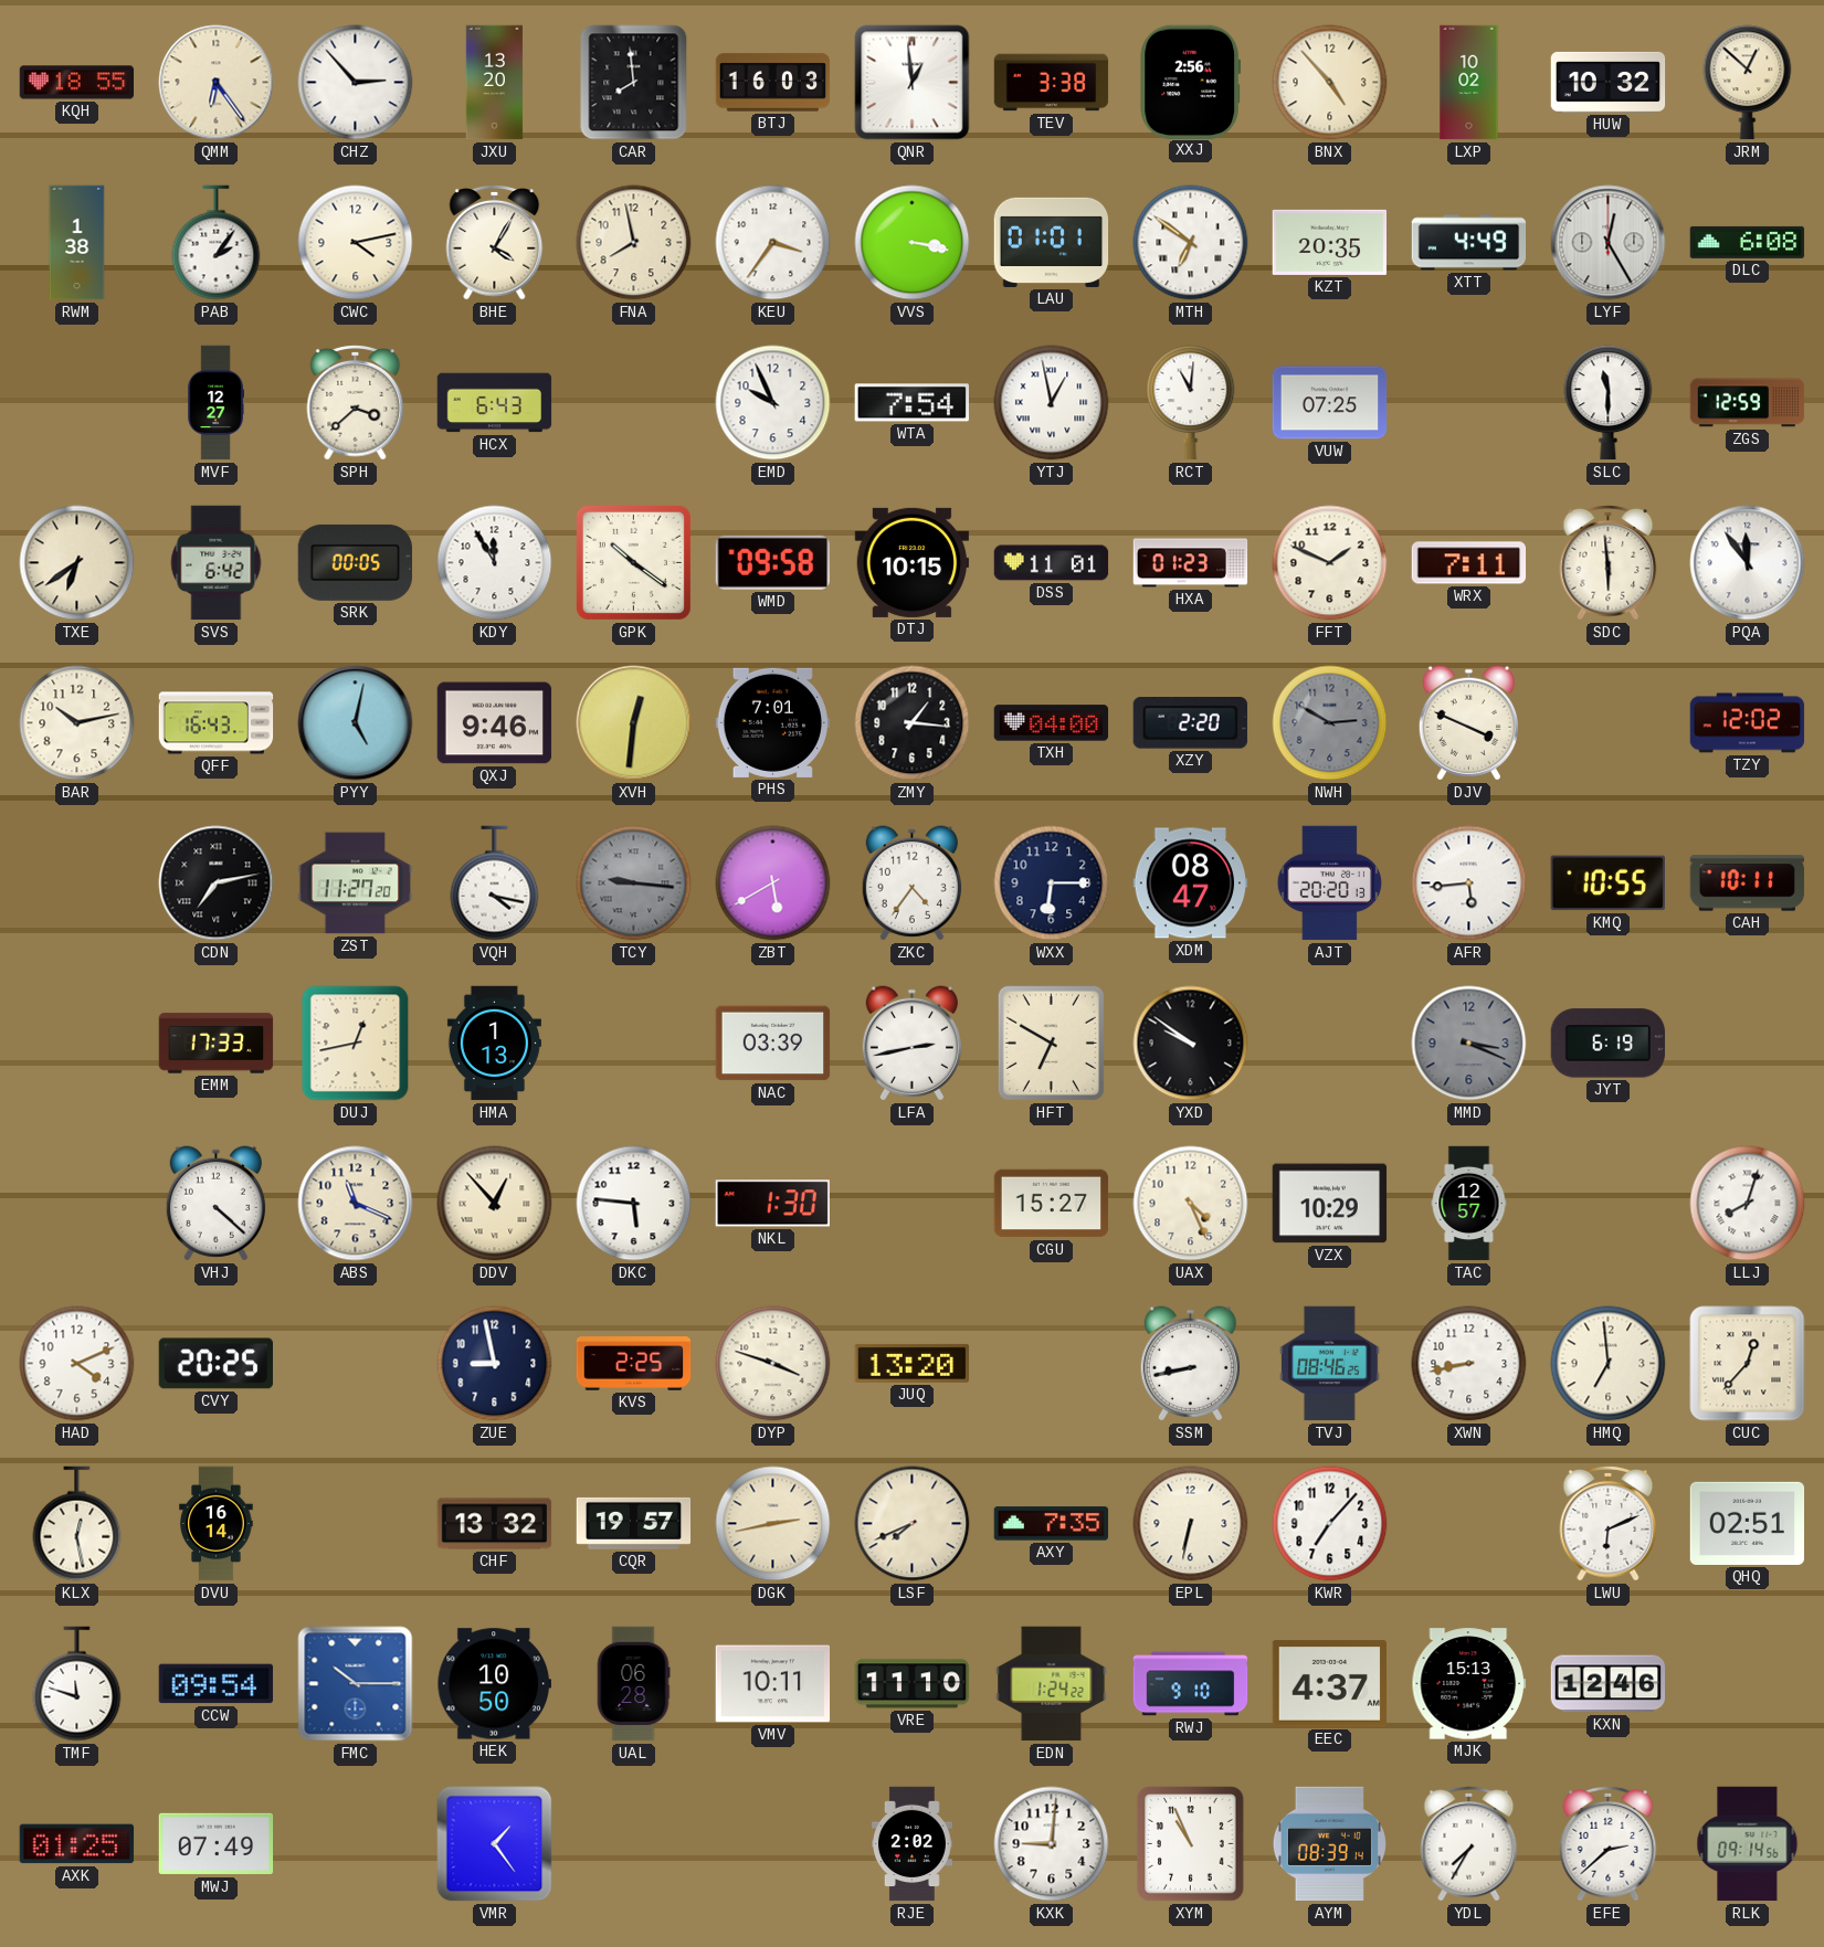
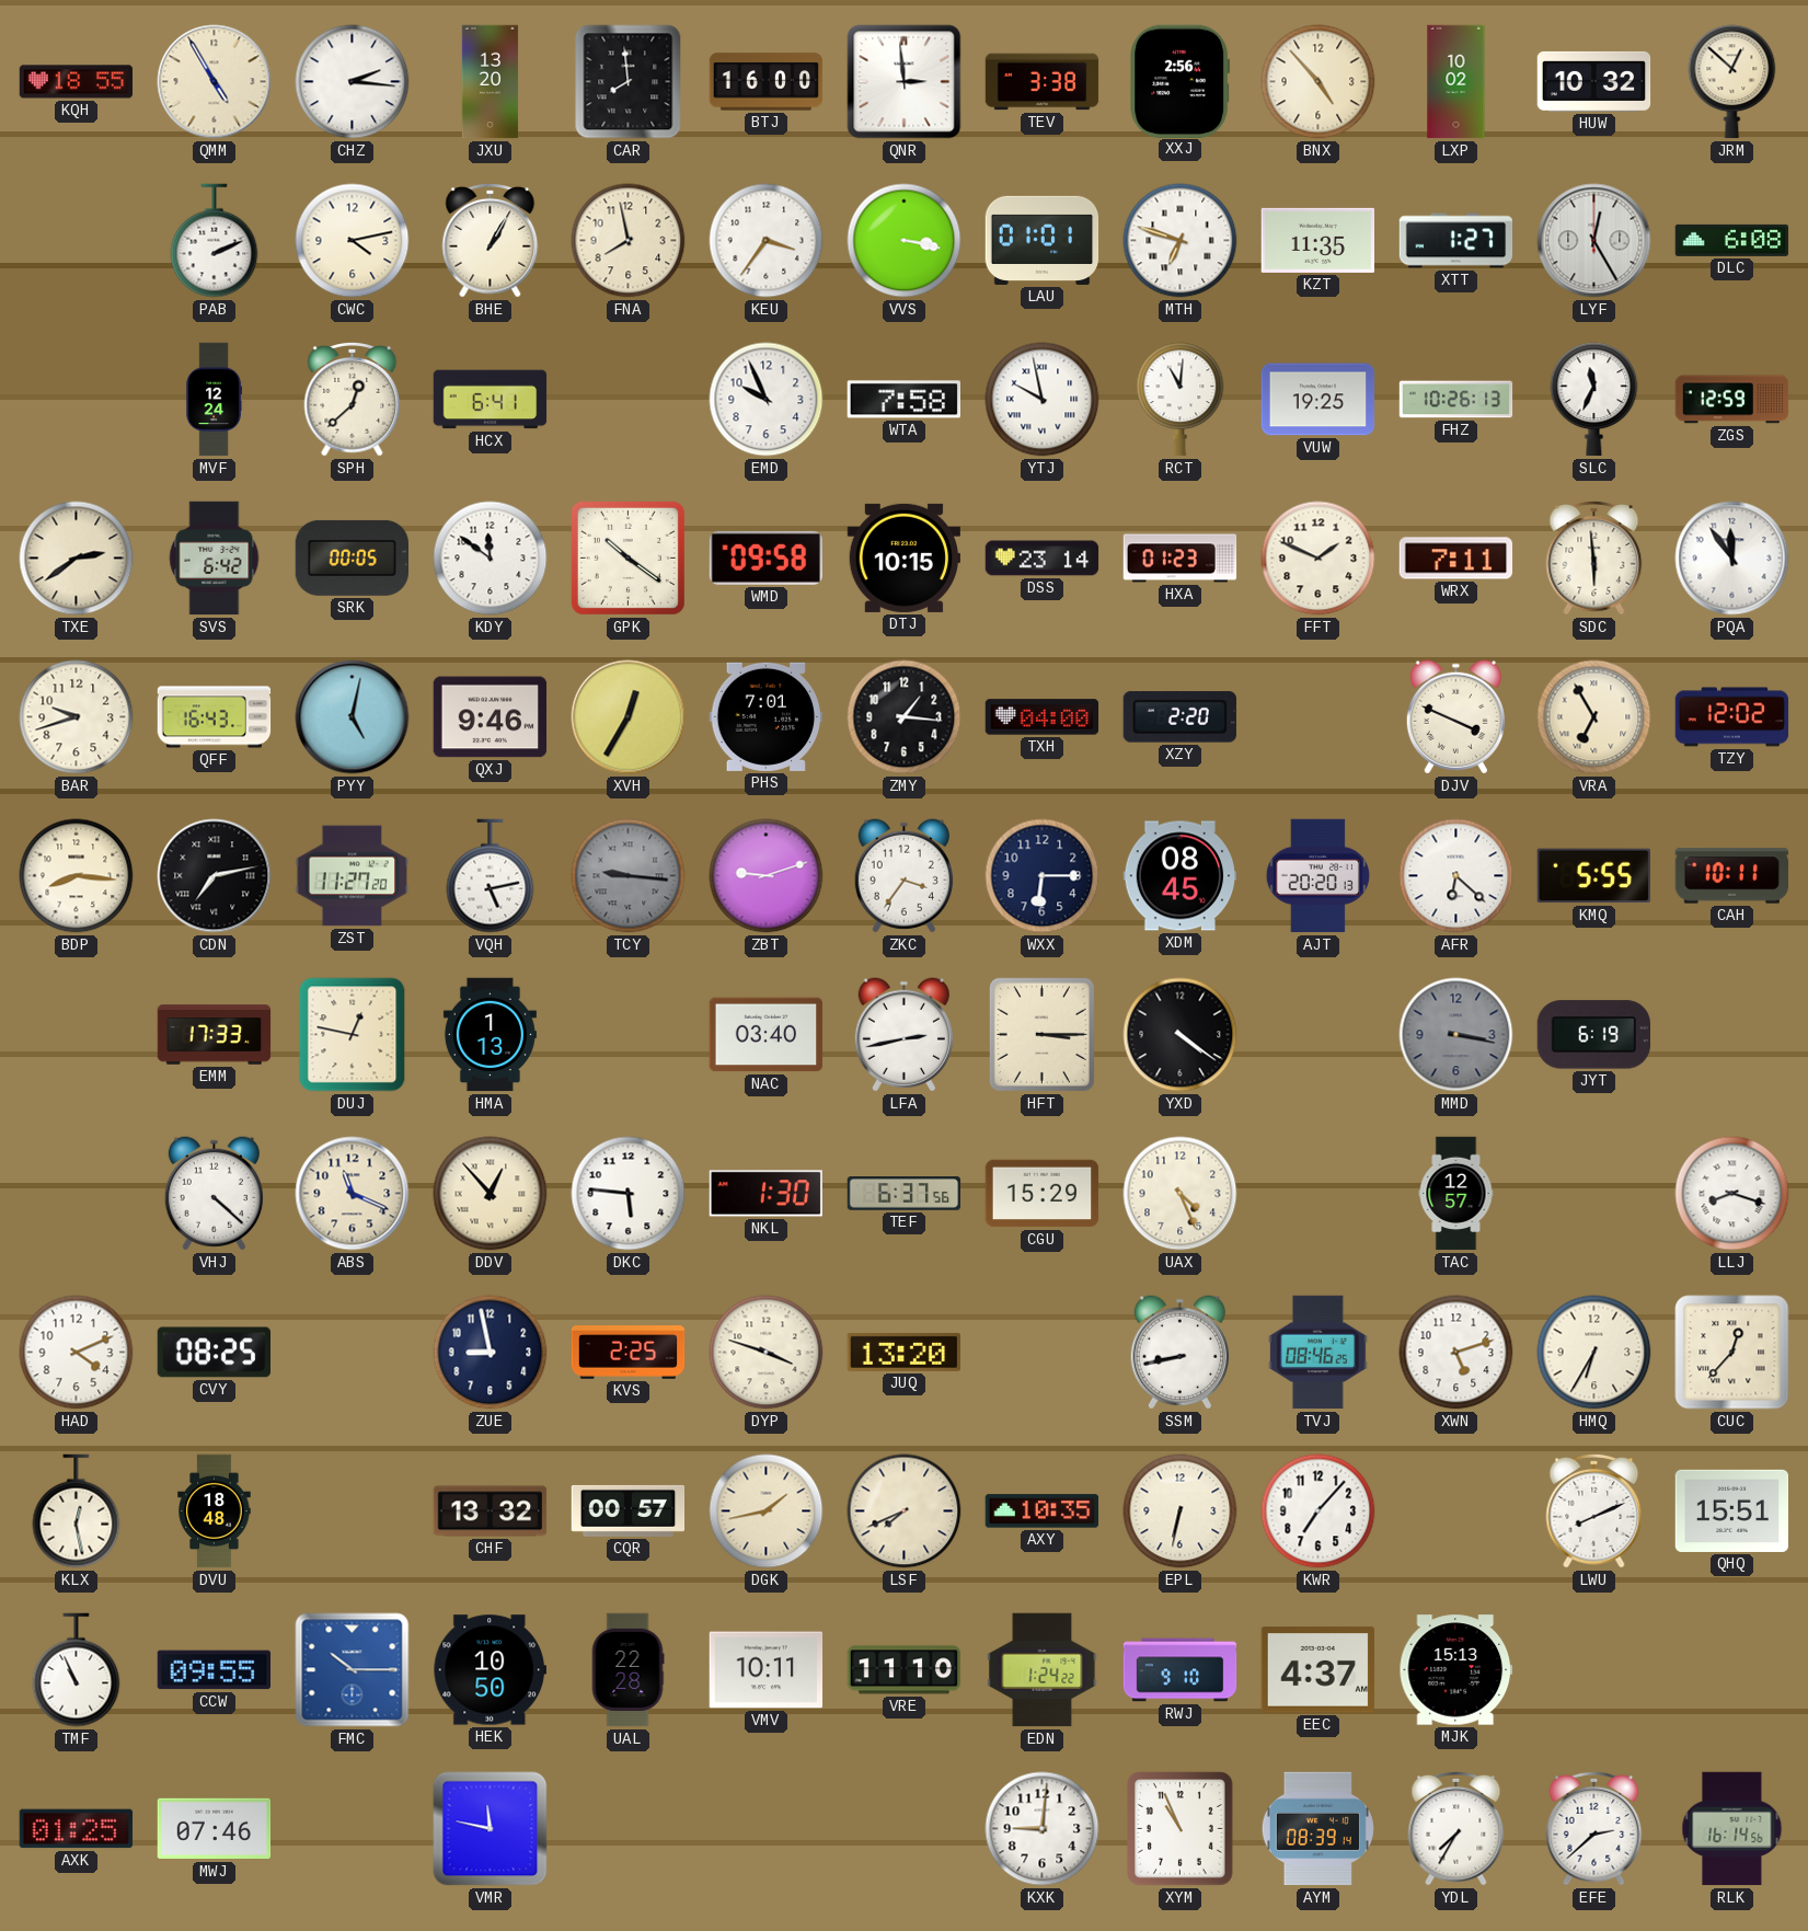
QMM: 6:24 -> 4:55
CHZ: 2:53 -> 2:16
BTJ: 16:03 -> 16:00
QNR: 12:59 -> 2:59
RWM: 1:38 -> none
PAB: 2:06 -> 2:11
BHE: 4:05 -> 1:05
MTH: 6:51 -> 6:48
KZT: 20:35 -> 11:35
XTT: 4:49 -> 1:27
MVF: 12:27 -> 12:24
SPH: 3:38 -> 12:38
HCX: 6:43 -> 6:41
WTA: 7:54 -> 7:58
YTJ: 12:58 -> 9:58
VUW: 07:25 -> 19:25
FHZ: none -> 10:26
SLC: 11:30 -> 11:34
TXE: 6:39 -> 2:39
KDY: 11:55 -> 11:51
DSS: 11:01 -> 23:14
BAR: 10:13 -> 9:42
XVH: 12:31 -> 12:35
NWH: 2:50 -> none
VRA: none -> 6:55
BDP: none -> 8:16
VQH: 4:17 -> 5:13
ZBT: 5:40 -> 9:12
ZKC: 4:36 -> 3:36
XDM: 08:47 -> 08:45
AFR: 5:44 -> 6:22
KMQ: 10:55 -> 5:55
DUJ: 12:43 -> 12:47
NAC: 03:39 -> 03:40
HFT: 6:50 -> 3:15
YXD: 9:51 -> 4:21
MMD: 3:19 -> 3:17
TEF: none -> 6:37
CGU: 15:27 -> 15:29
VZX: 10:29 -> none
LLJ: 8:03 -> 8:18
CVY: 20:25 -> 08:25
XWN: 8:43 -> 5:12
HMQ: 6:59 -> 6:35
DVU: 16:14 -> 18:48
CQR: 19:57 -> 00:57
DGK: 2:43 -> 1:43
AXY: 7:35 -> 10:35
LWU: 6:11 -> 8:11
QHQ: 02:51 -> 15:51
TMF: 11:48 -> 10:56
CCW: 09:54 -> 09:55
UAL: 06:28 -> 22:28
KXN: 12:46 -> none
MWJ: 07:49 -> 07:46
VMR: 1:24 -> 11:47
RJE: 2:02 -> none
RLK: 09:14 -> 16:14
